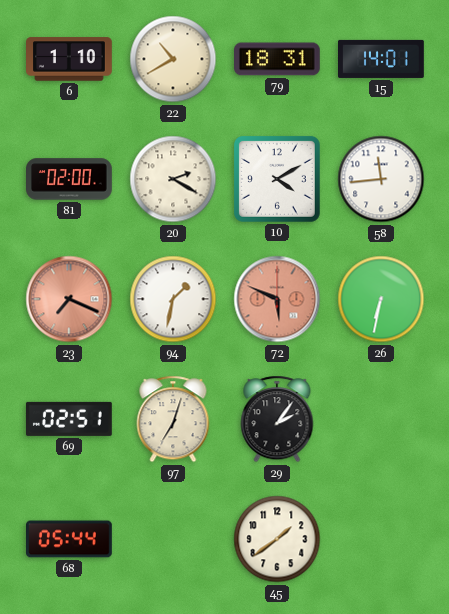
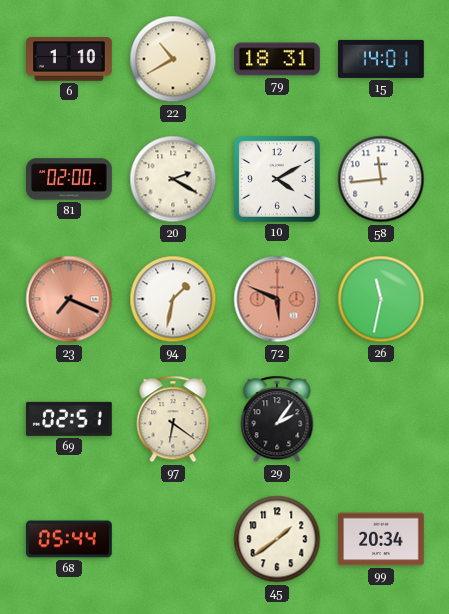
26: 6:32 -> 11:32
97: 7:03 -> 6:21
99: none -> 20:34
